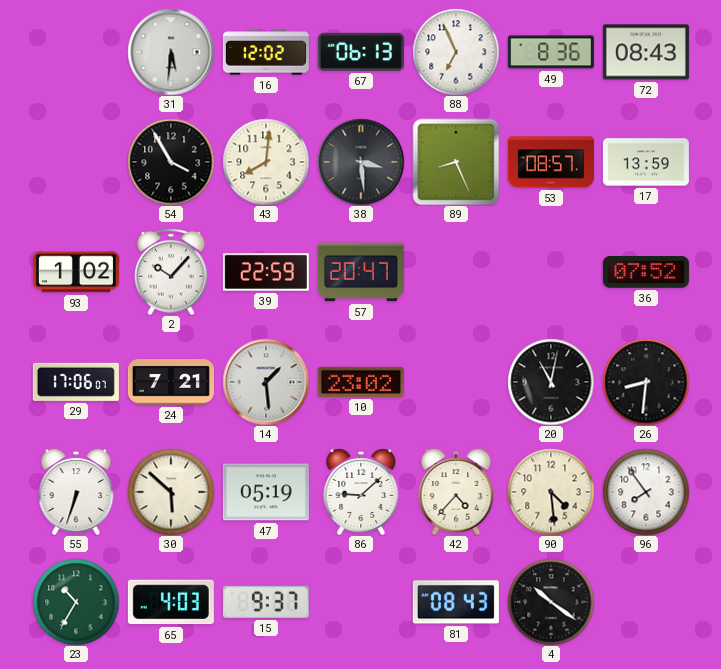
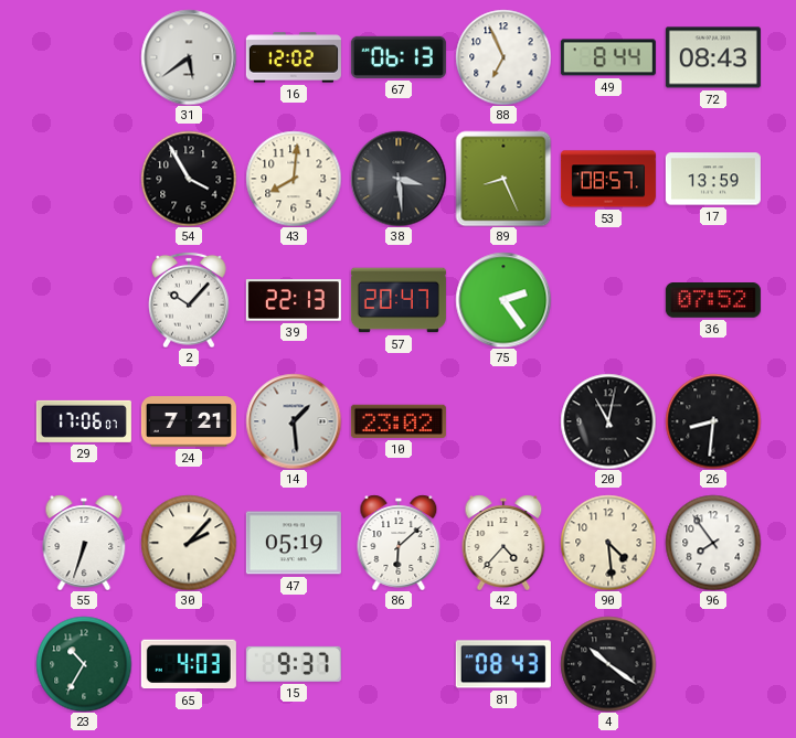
31: 5:31 -> 5:39
49: 8:36 -> 8:44
93: 1:02 -> none
39: 22:59 -> 22:13
75: none -> 2:24
30: 5:52 -> 2:07
86: 9:08 -> 6:08
